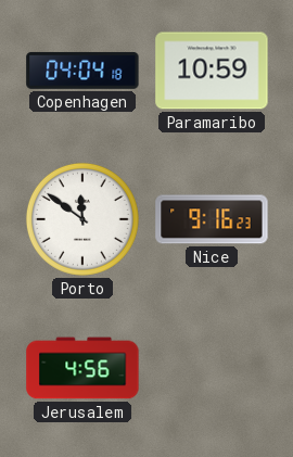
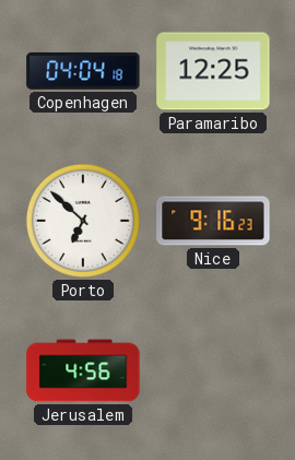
Paramaribo: 10:59 -> 12:25
Porto: 11:51 -> 6:52
